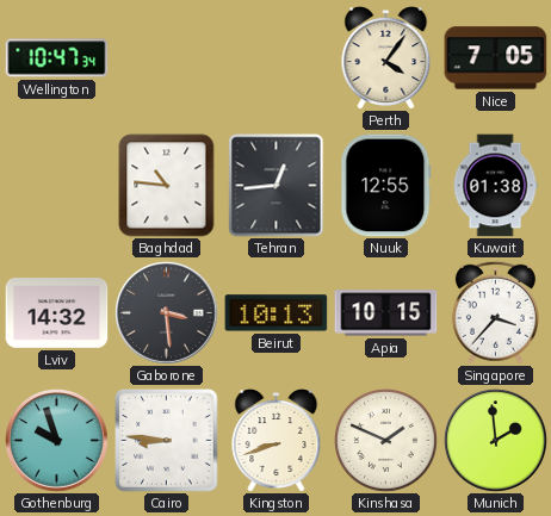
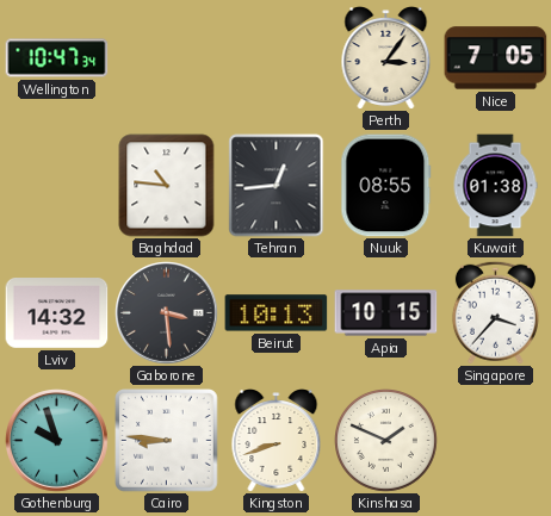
Perth: 4:06 -> 3:06
Nuuk: 12:55 -> 08:55
Munich: 1:59 -> none
